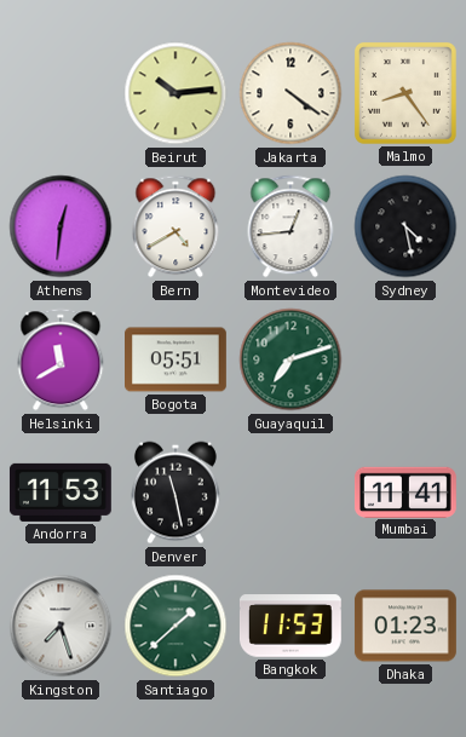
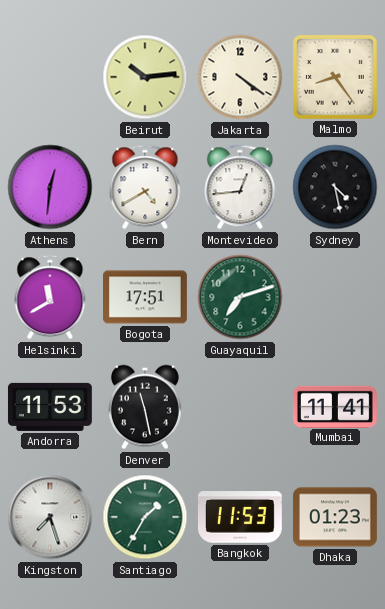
Bogota: 05:51 -> 17:51
Santiago: 1:38 -> 1:35
